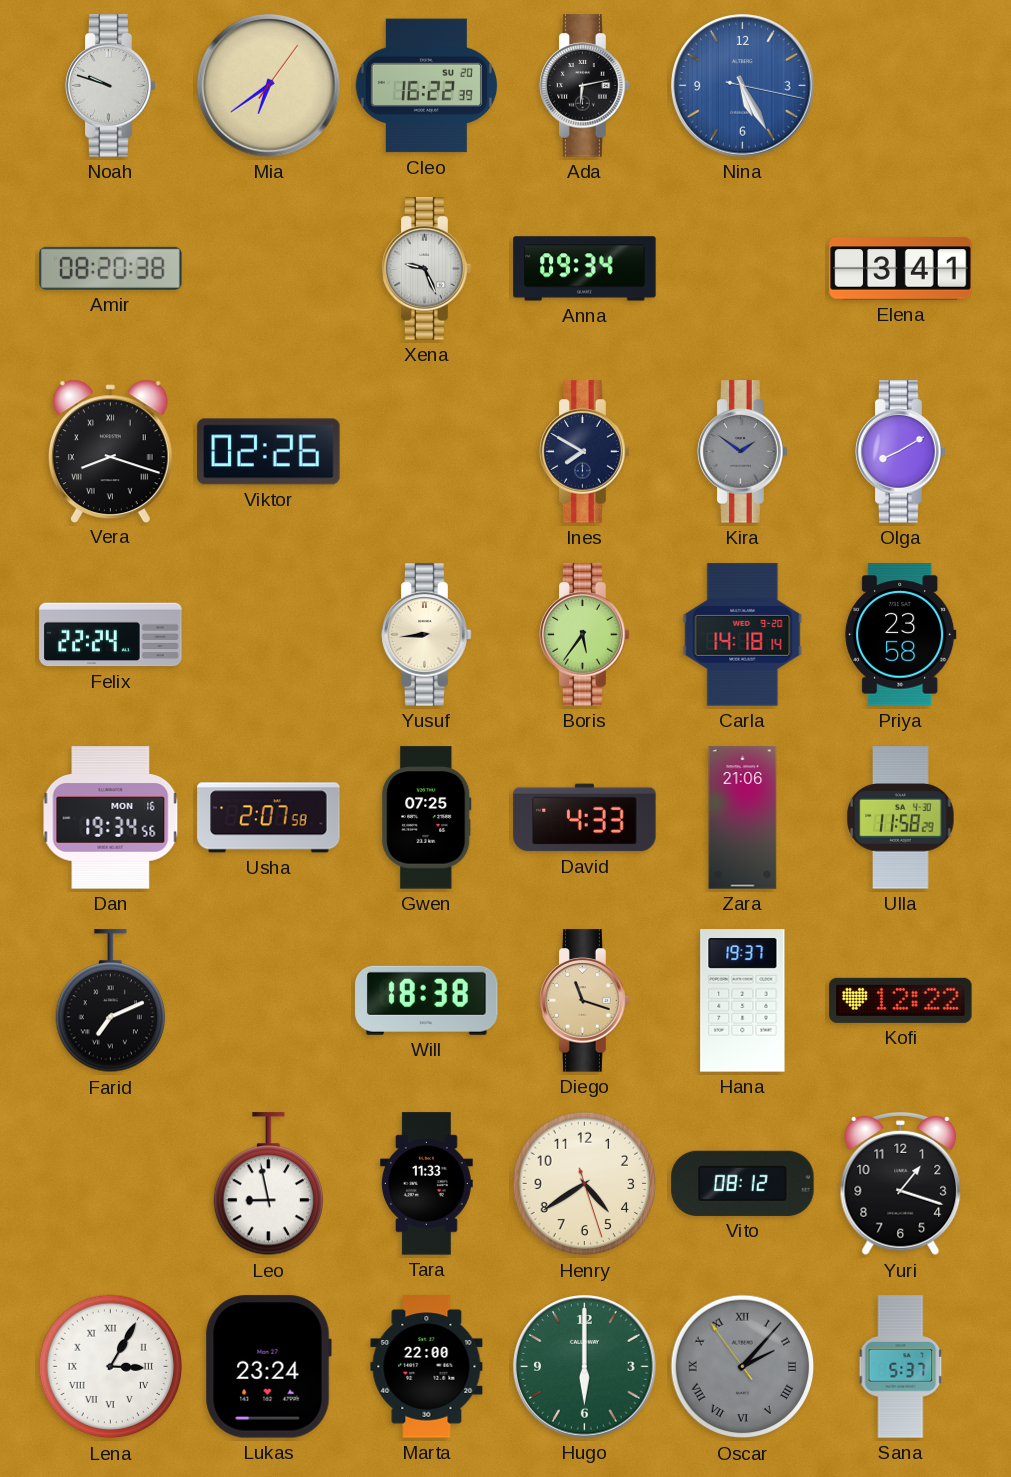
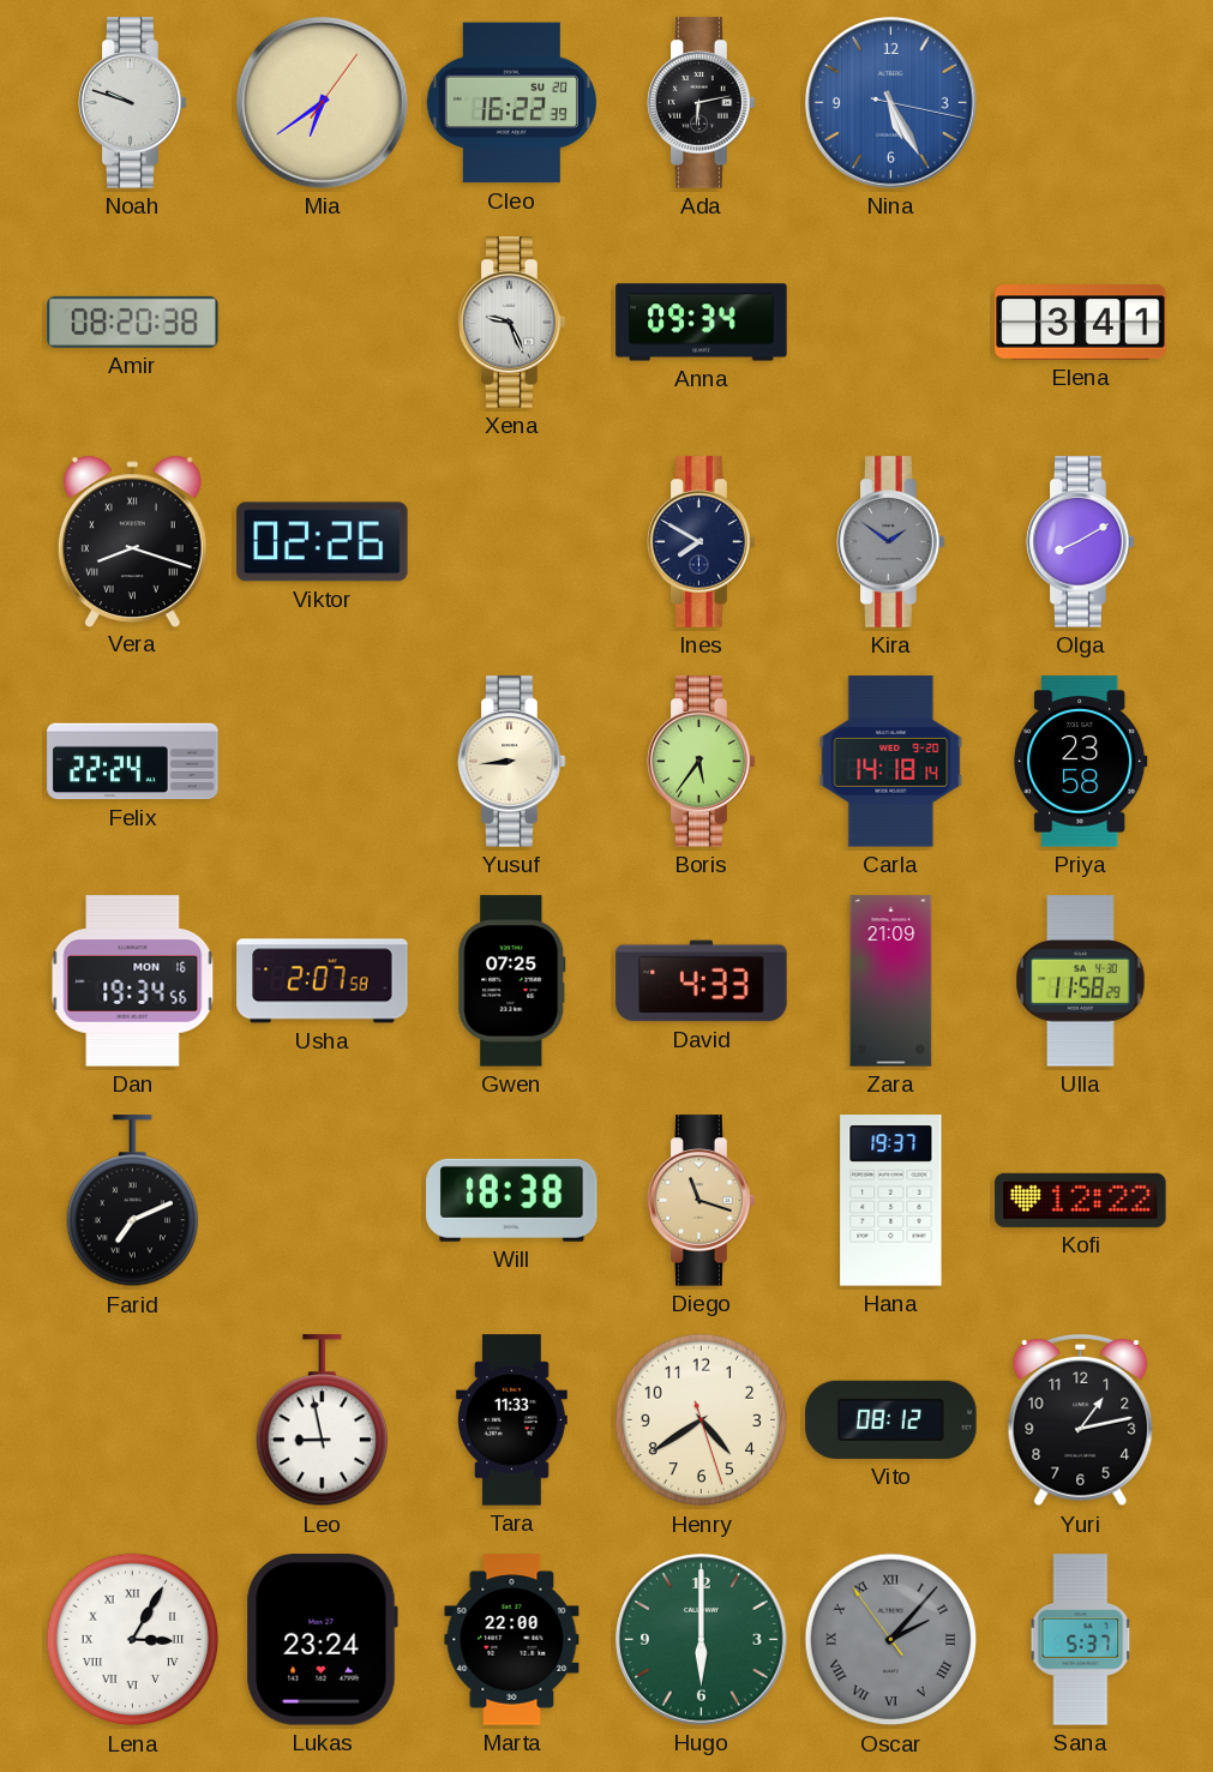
Zara: 21:06 -> 21:09
Yuri: 1:18 -> 1:13
